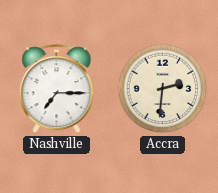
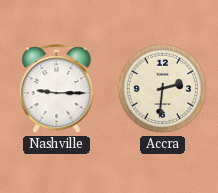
Nashville: 7:15 -> 9:15
